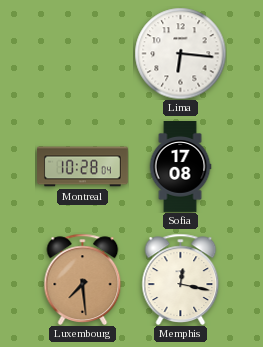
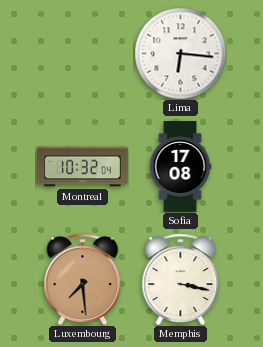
Montreal: 10:28 -> 10:32
Memphis: 12:17 -> 3:17
